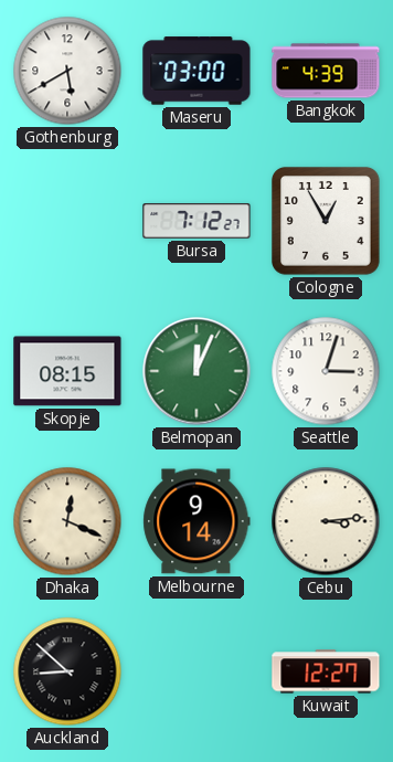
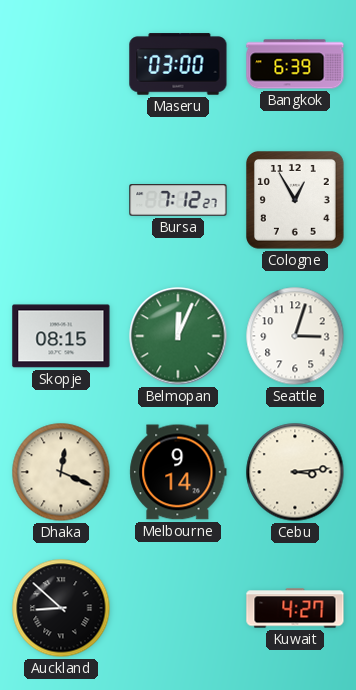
Gothenburg: 5:40 -> none
Bangkok: 4:39 -> 6:39
Kuwait: 12:27 -> 4:27
